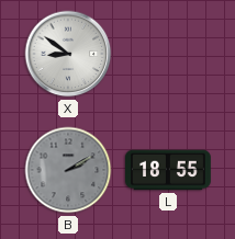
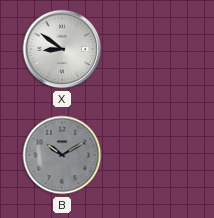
B: 2:10 -> 10:10
L: 18:55 -> none
